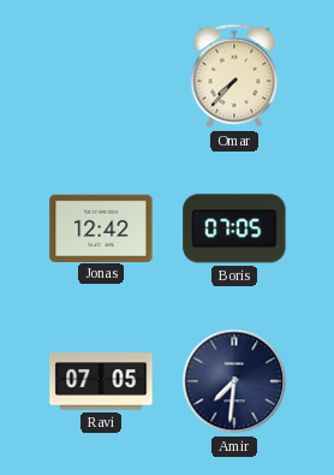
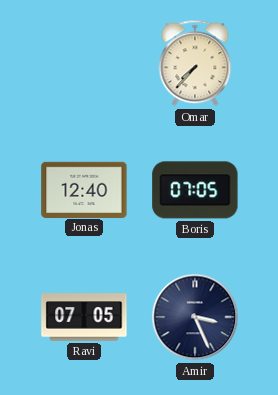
Jonas: 12:42 -> 12:40
Amir: 7:31 -> 3:26
